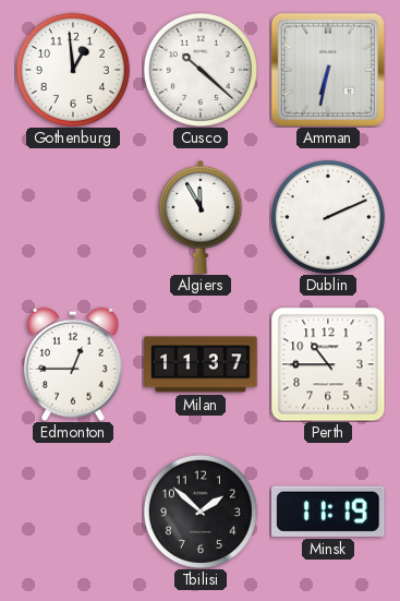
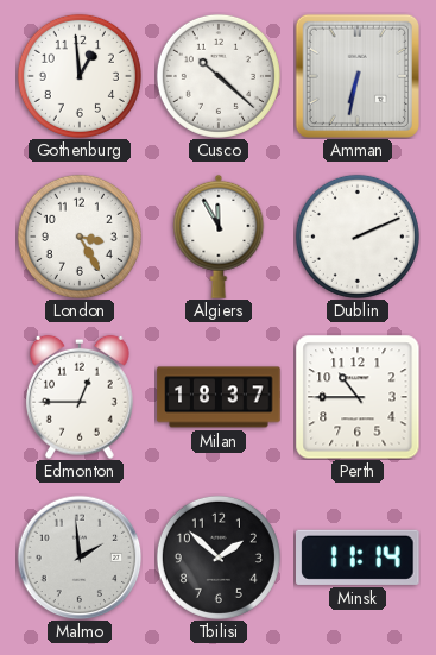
London: none -> 3:25
Milan: 11:37 -> 18:37
Malmo: none -> 1:59
Minsk: 11:19 -> 11:14
